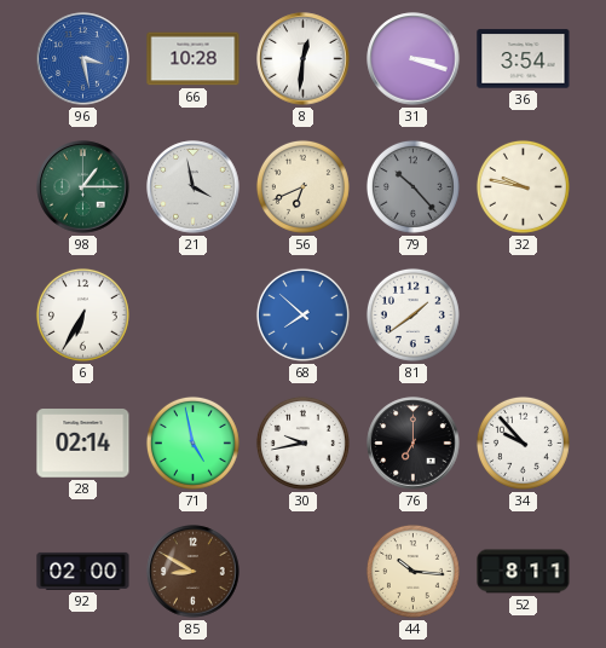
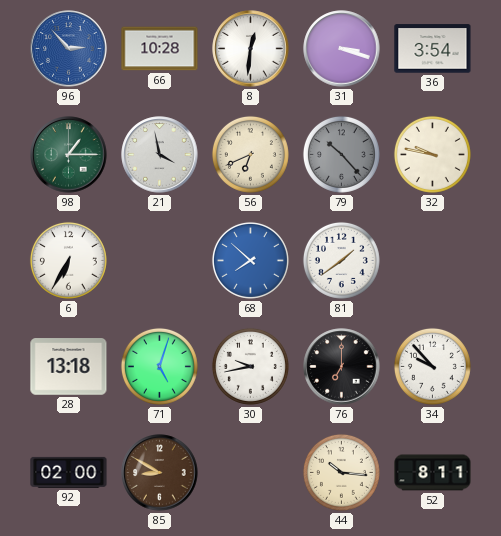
96: 3:28 -> 2:53
28: 02:14 -> 13:18
71: 4:58 -> 5:03
